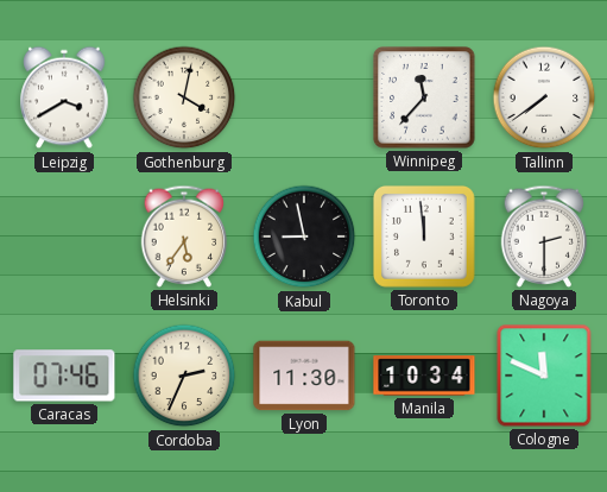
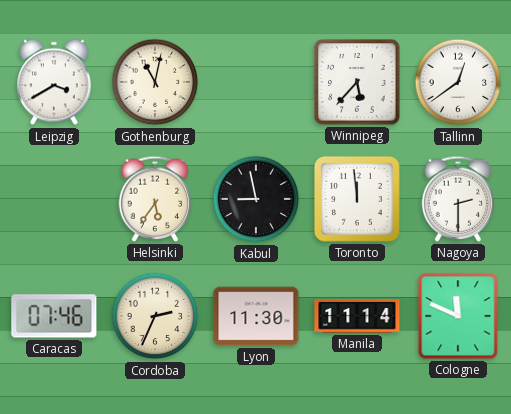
Gothenburg: 4:02 -> 11:02
Winnipeg: 11:37 -> 5:37
Tallinn: 7:39 -> 12:39
Manila: 10:34 -> 11:14
